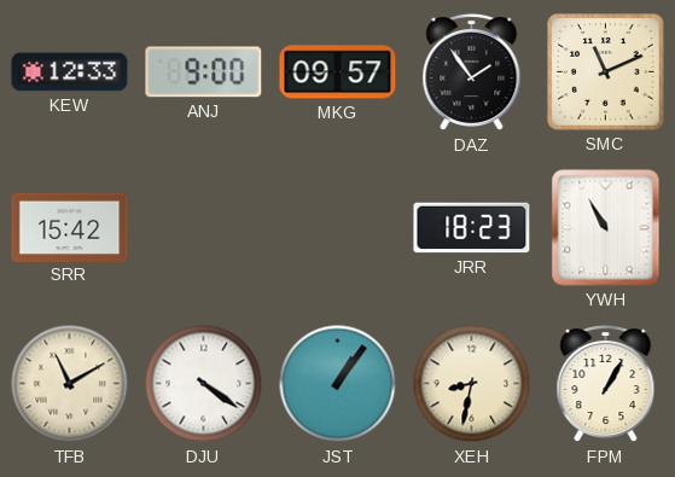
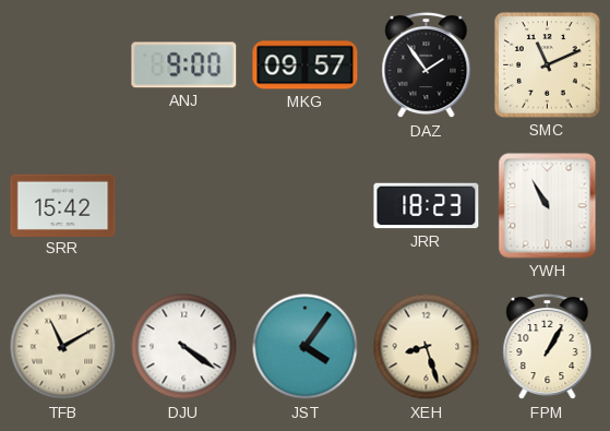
KEW: 12:33 -> none
JST: 1:06 -> 4:06
XEH: 8:32 -> 8:27
